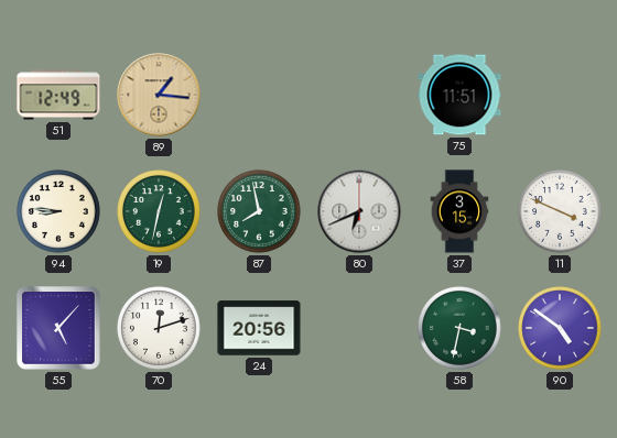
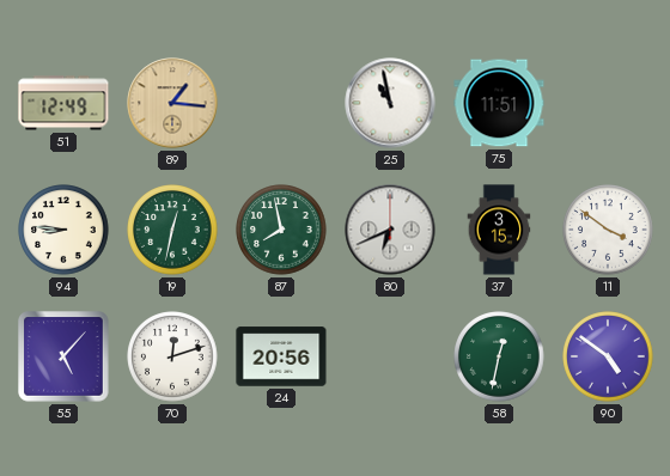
25: none -> 10:58
11: 3:49 -> 3:51
58: 3:32 -> 12:32
